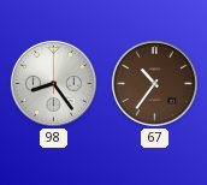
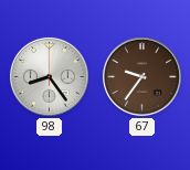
67: 10:36 -> 9:36
